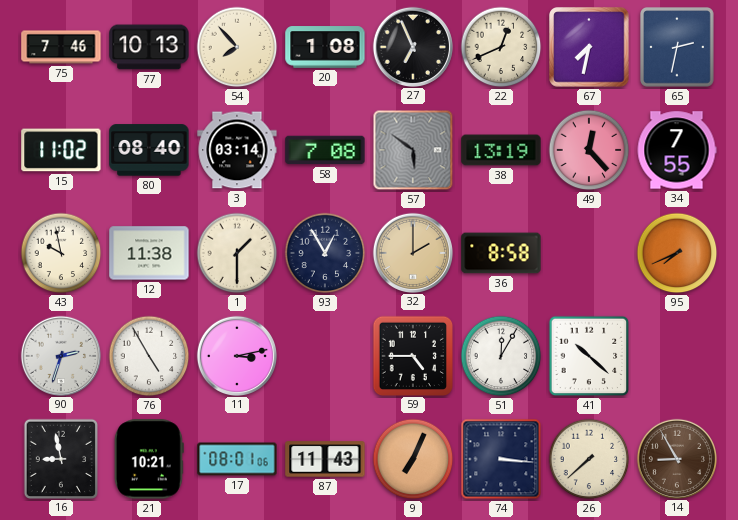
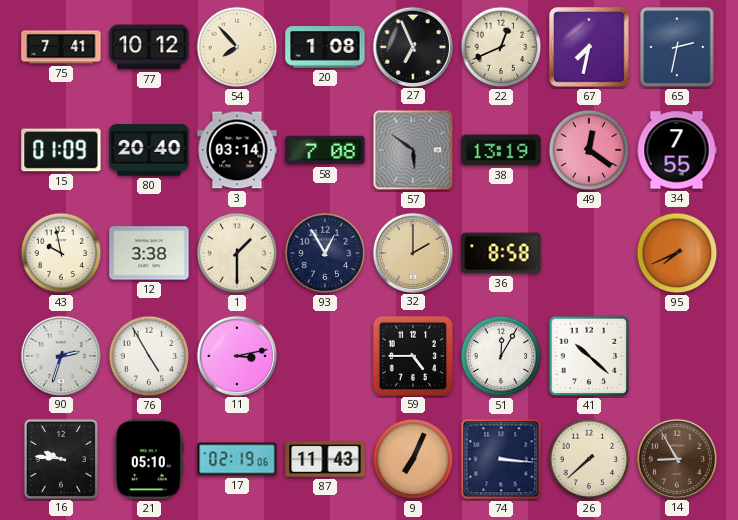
75: 7:46 -> 7:41
77: 10:13 -> 10:12
15: 11:02 -> 01:09
80: 08:40 -> 20:40
49: 12:23 -> 12:21
12: 11:38 -> 3:38
16: 8:58 -> 9:46
21: 10:21 -> 05:10
17: 08:01 -> 02:19
